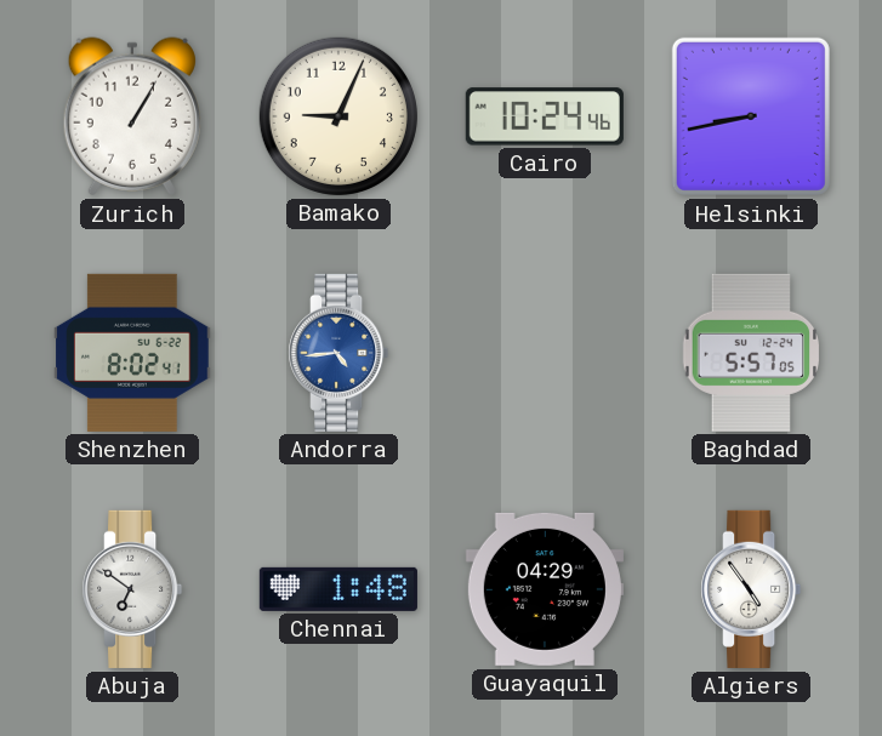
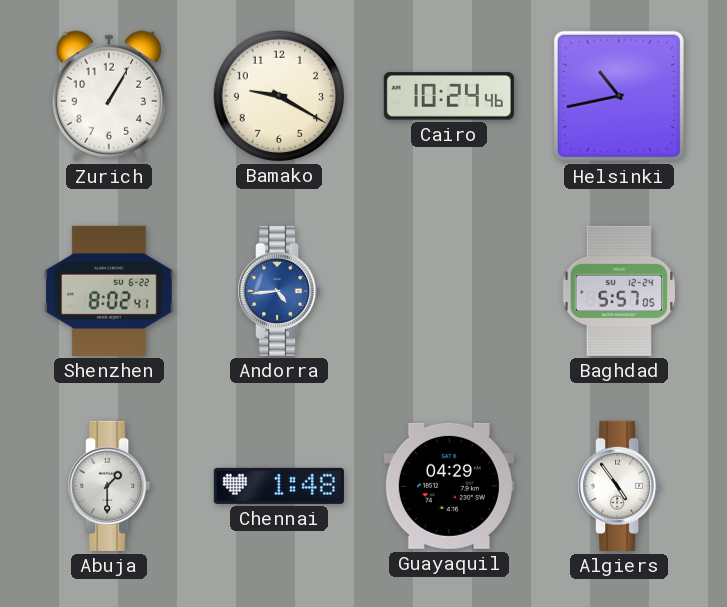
Bamako: 9:04 -> 9:20
Helsinki: 8:43 -> 10:43
Abuja: 6:51 -> 1:30
